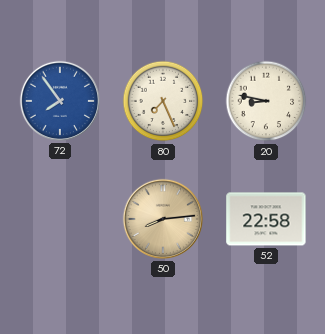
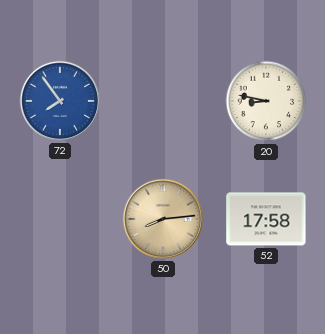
80: 7:26 -> none
52: 22:58 -> 17:58
